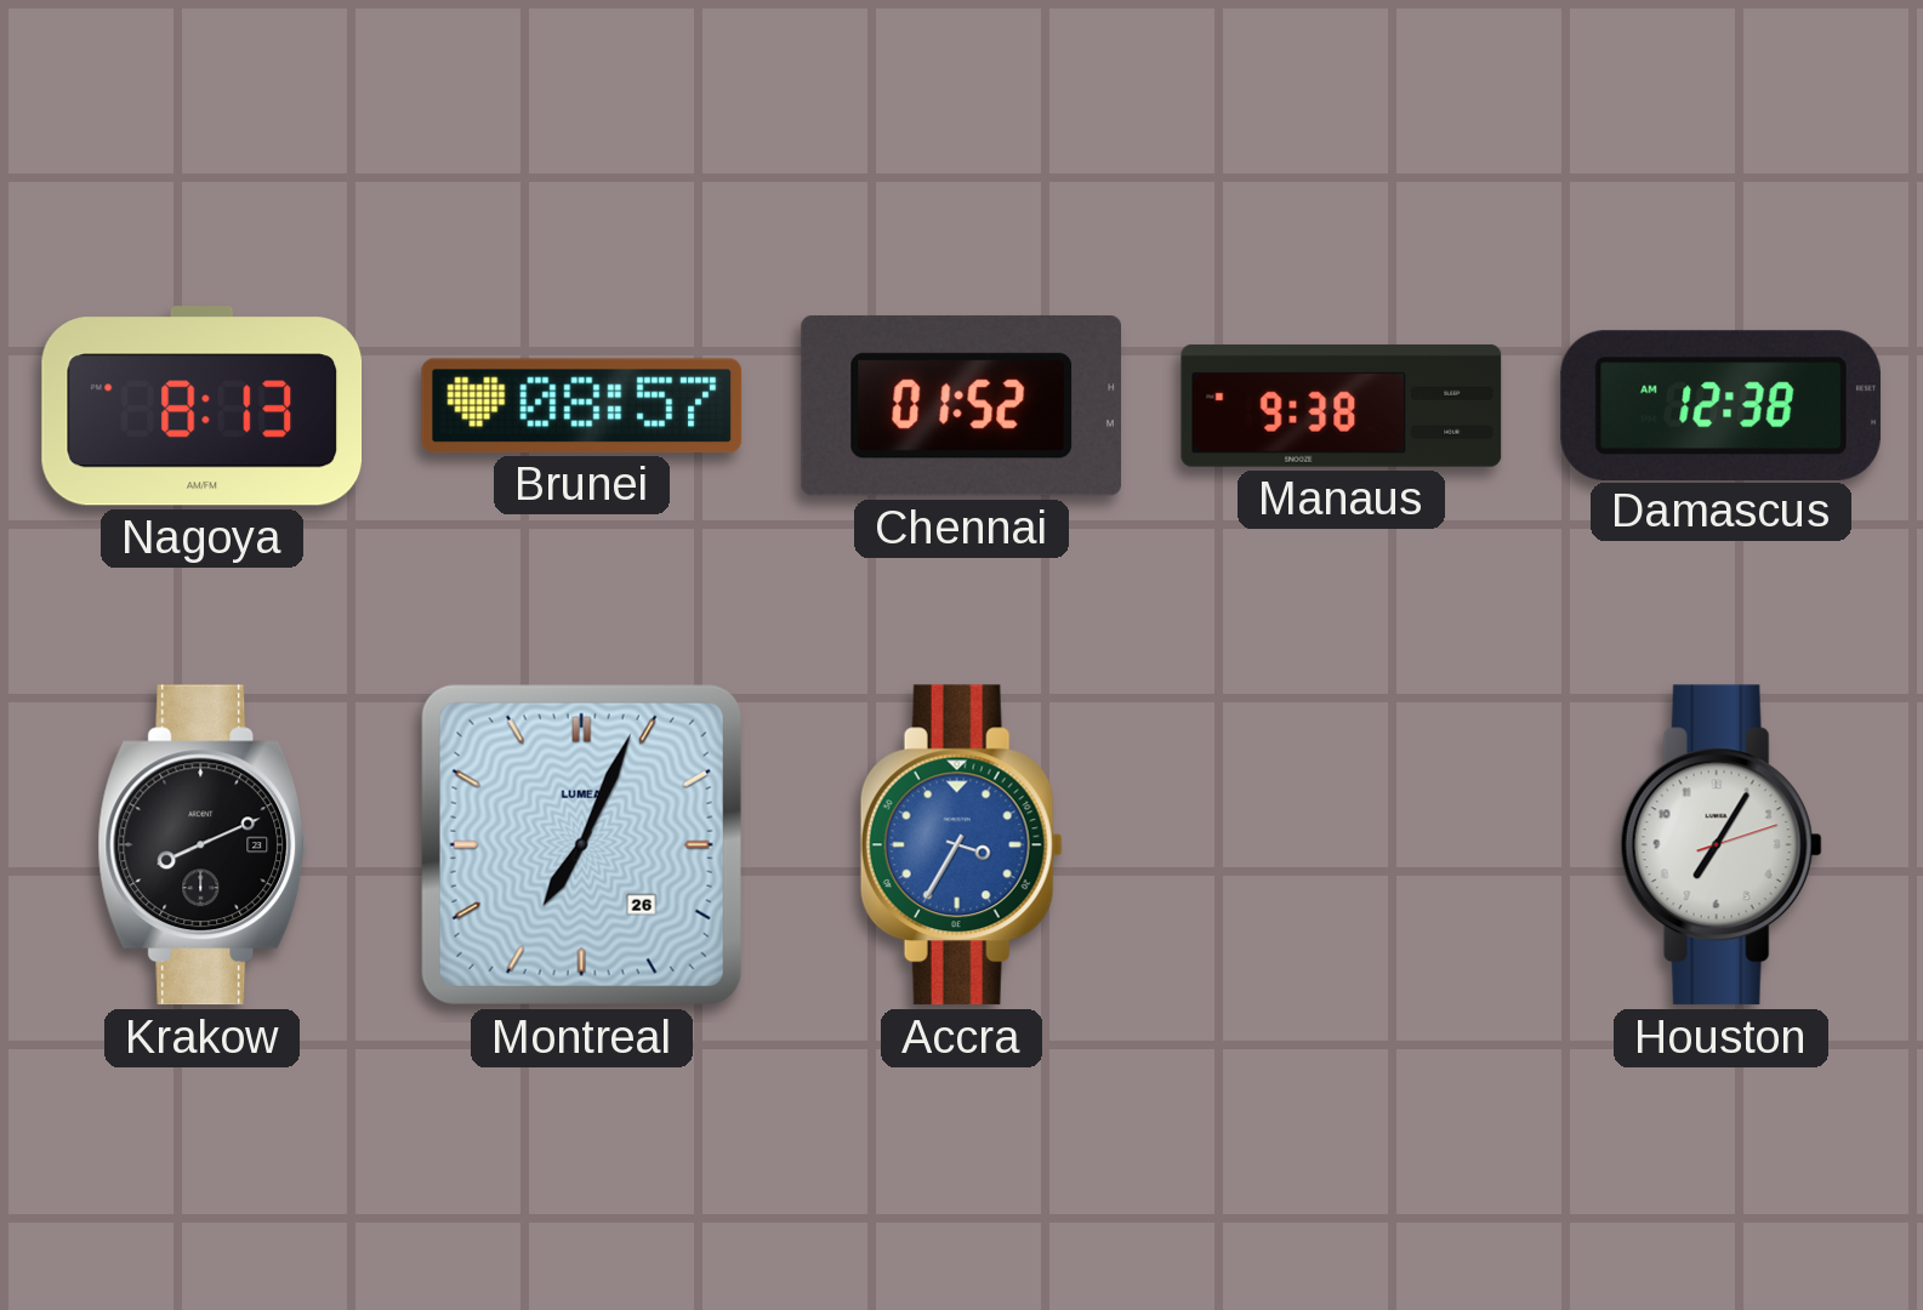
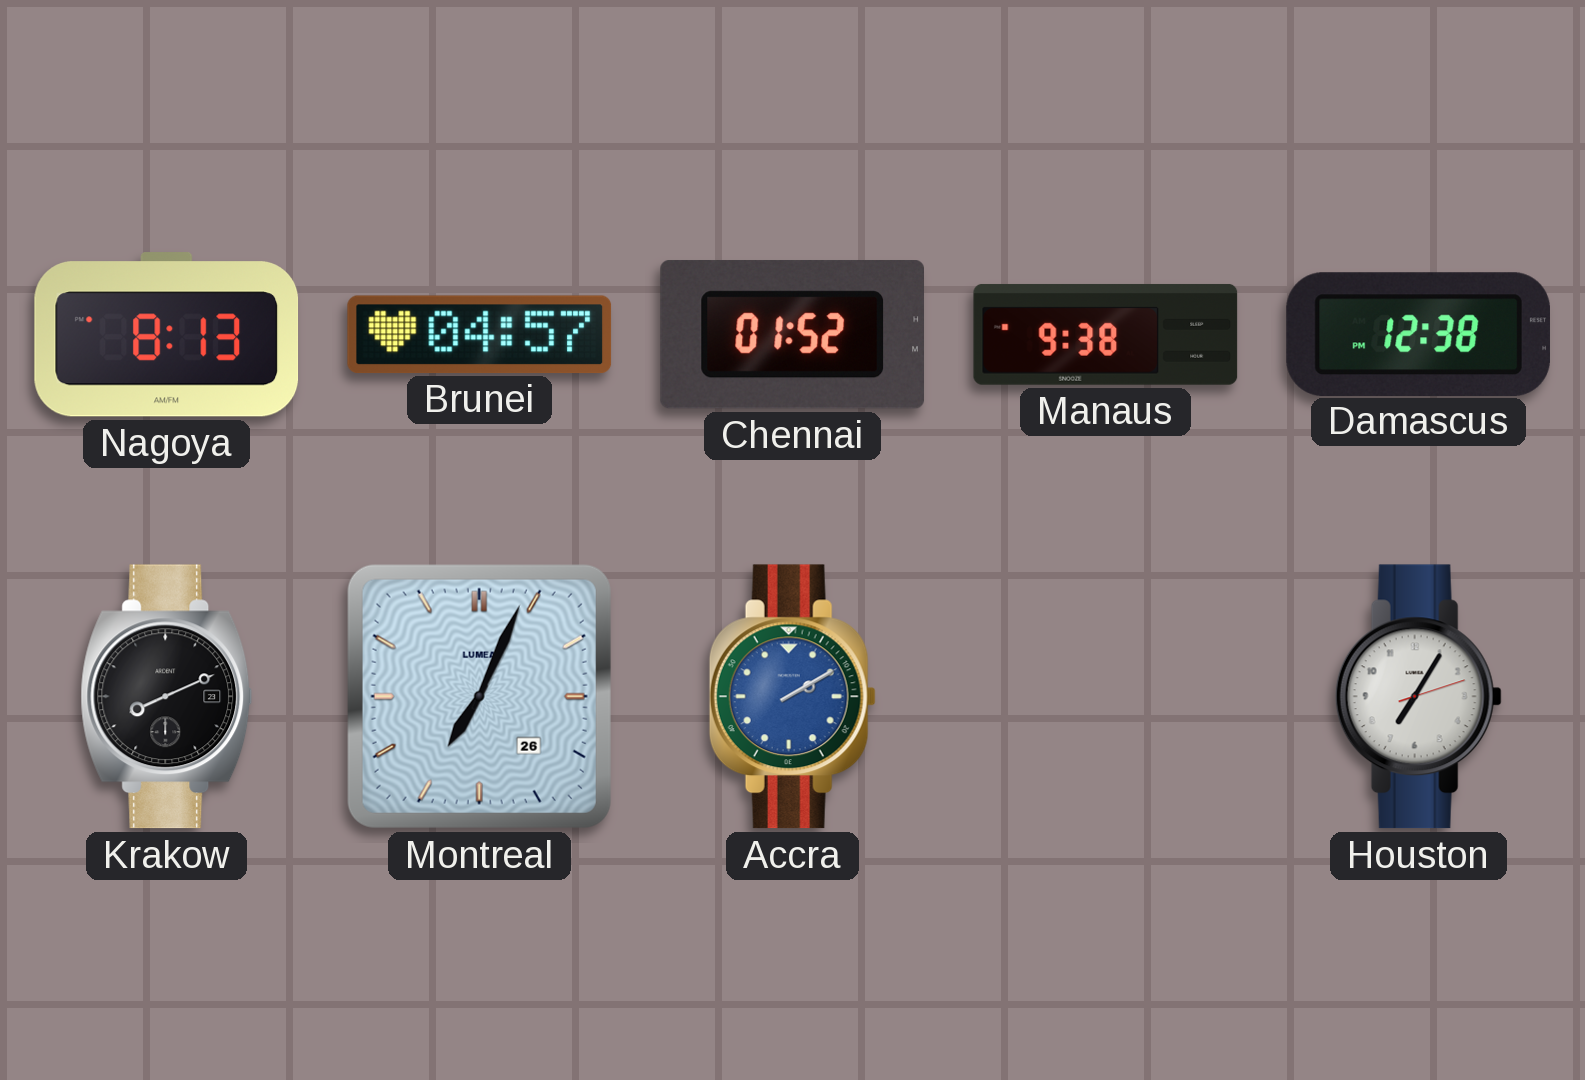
Brunei: 08:57 -> 04:57
Damascus: 12:38 AM -> 12:38 PM
Accra: 3:35 -> 2:10
